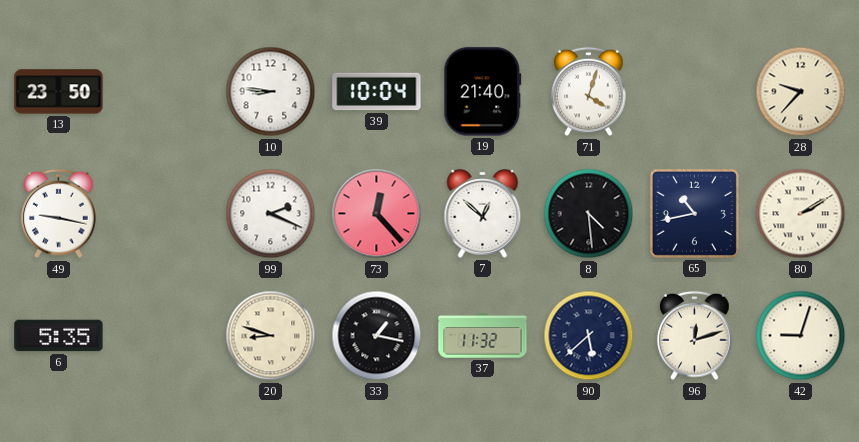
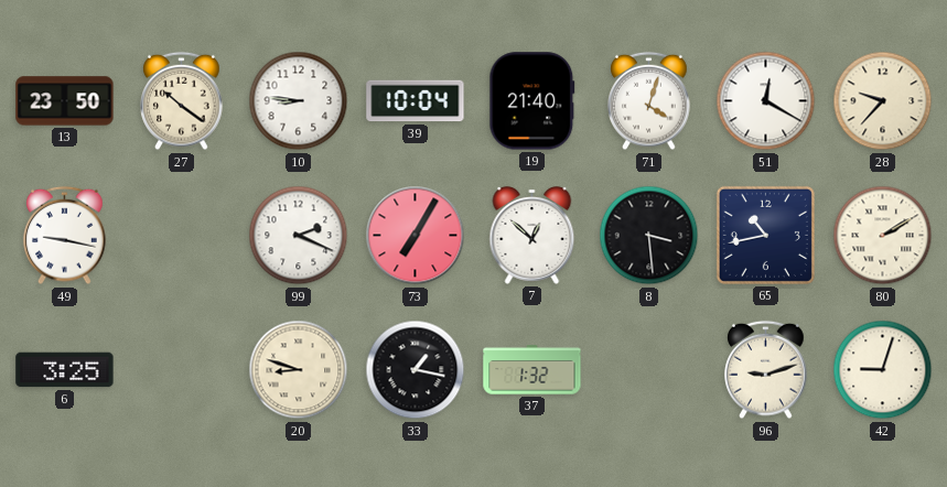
27: none -> 10:21
51: none -> 12:20
73: 12:23 -> 7:05
8: 4:29 -> 3:29
6: 5:35 -> 3:25
37: 11:32 -> 1:32
90: 5:38 -> none
96: 12:12 -> 9:12
